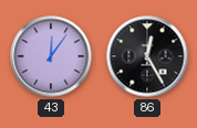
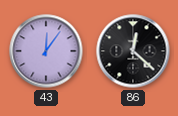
86: 12:25 -> 12:22
